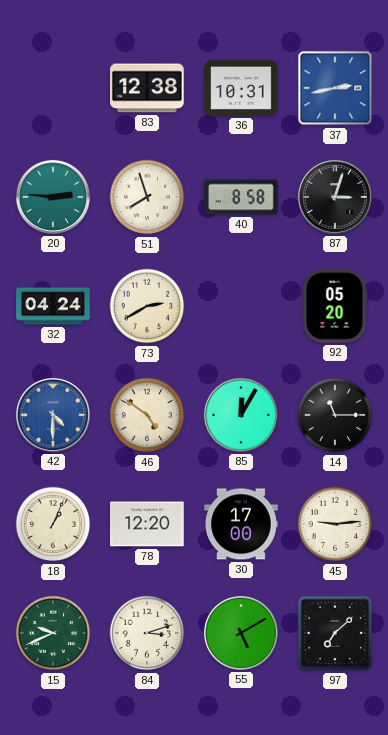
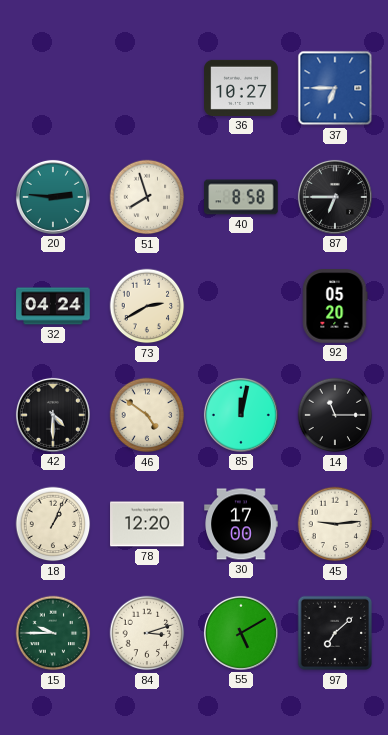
83: 12:38 -> none
36: 10:31 -> 10:27
37: 2:43 -> 6:45
87: 3:03 -> 6:45
42 dial: blue -> black
85: 12:05 -> 12:02
15: 9:41 -> 9:45
